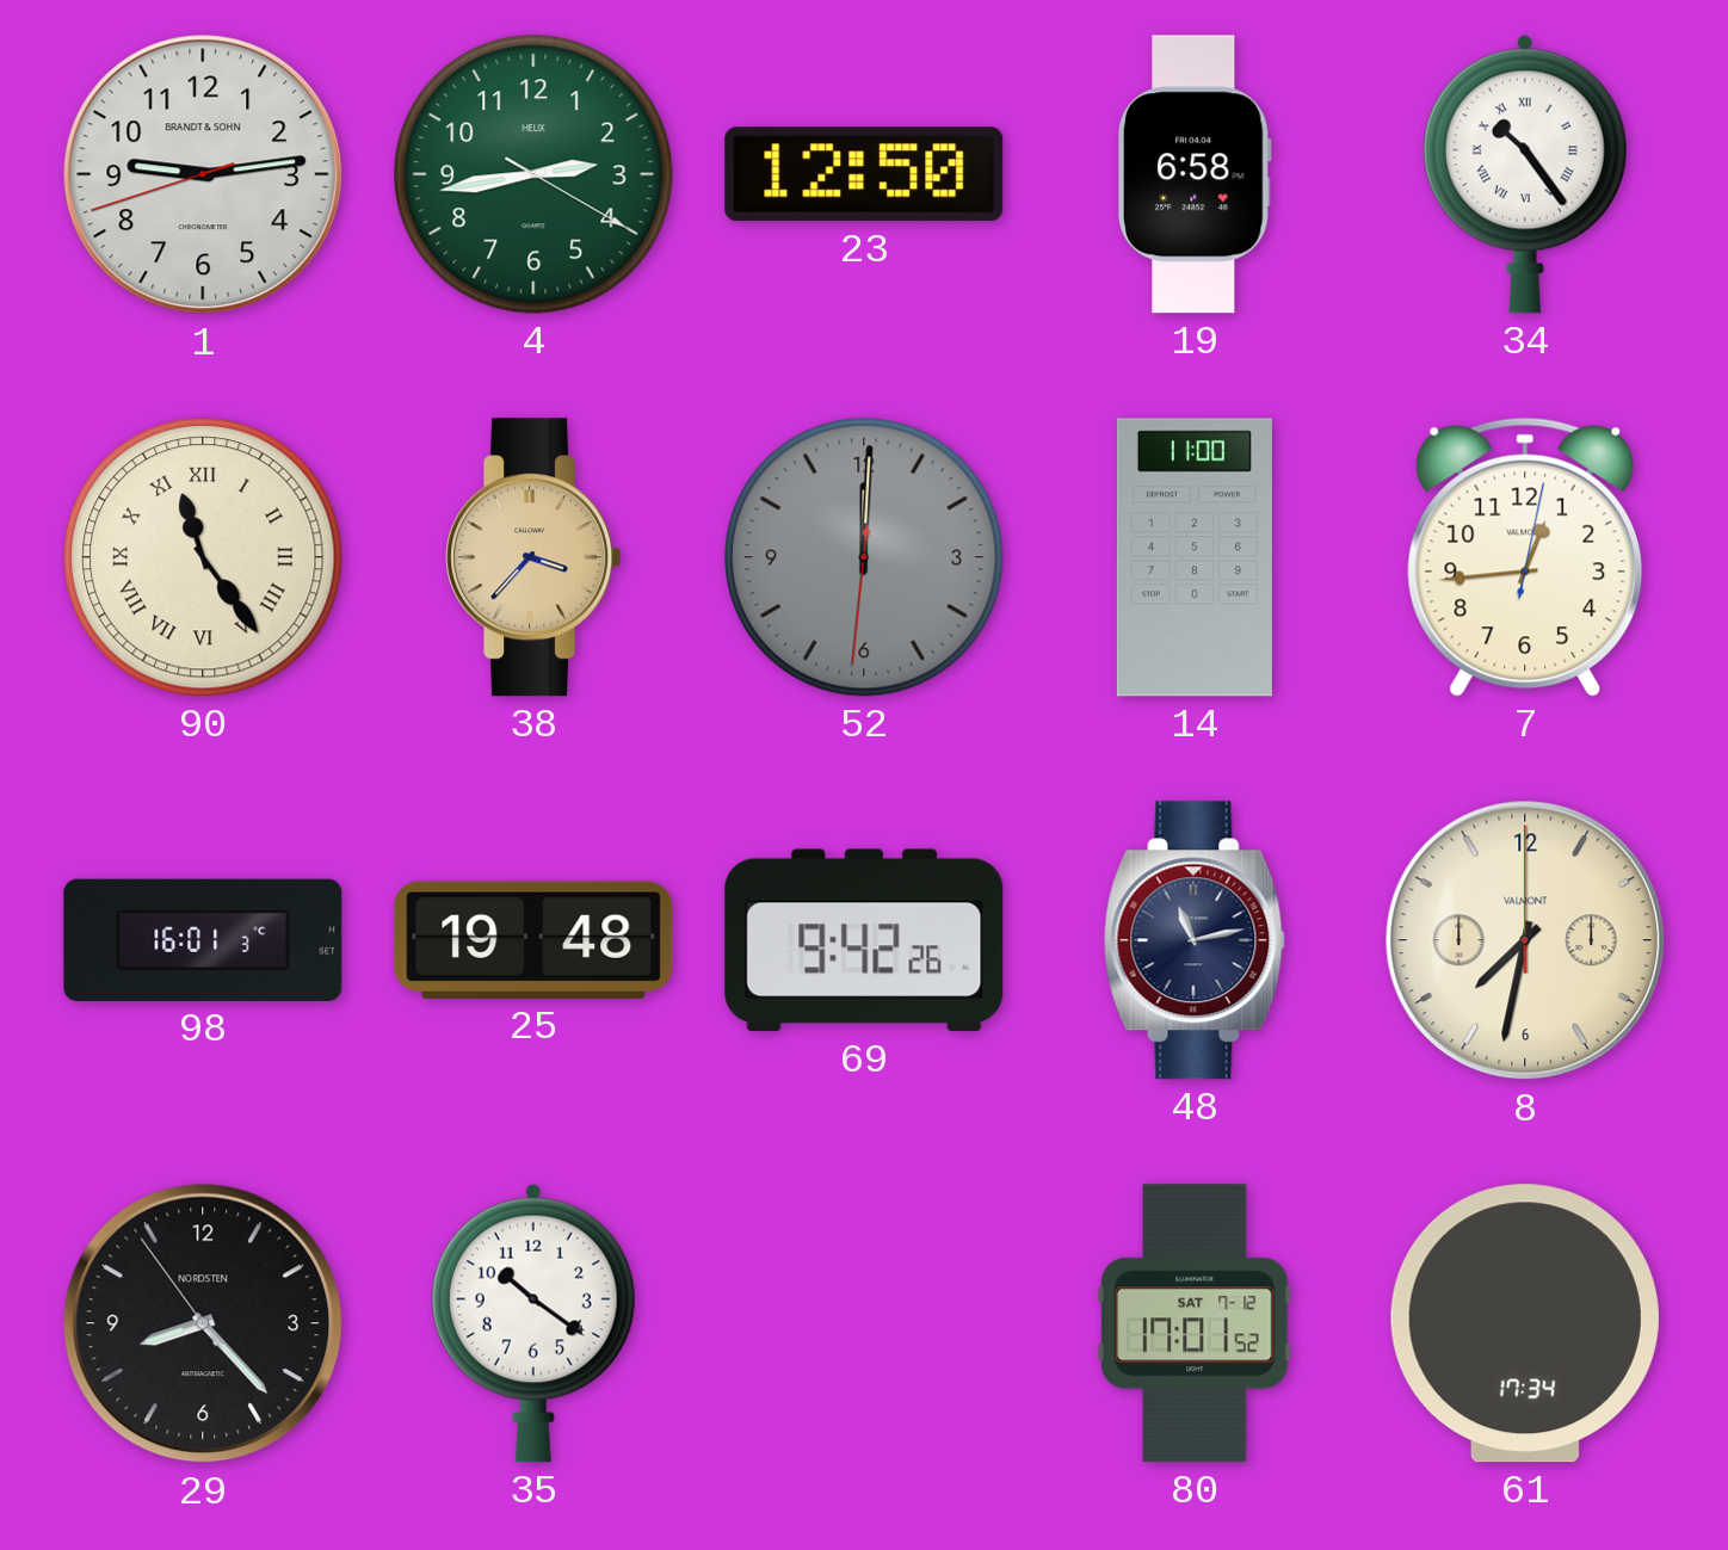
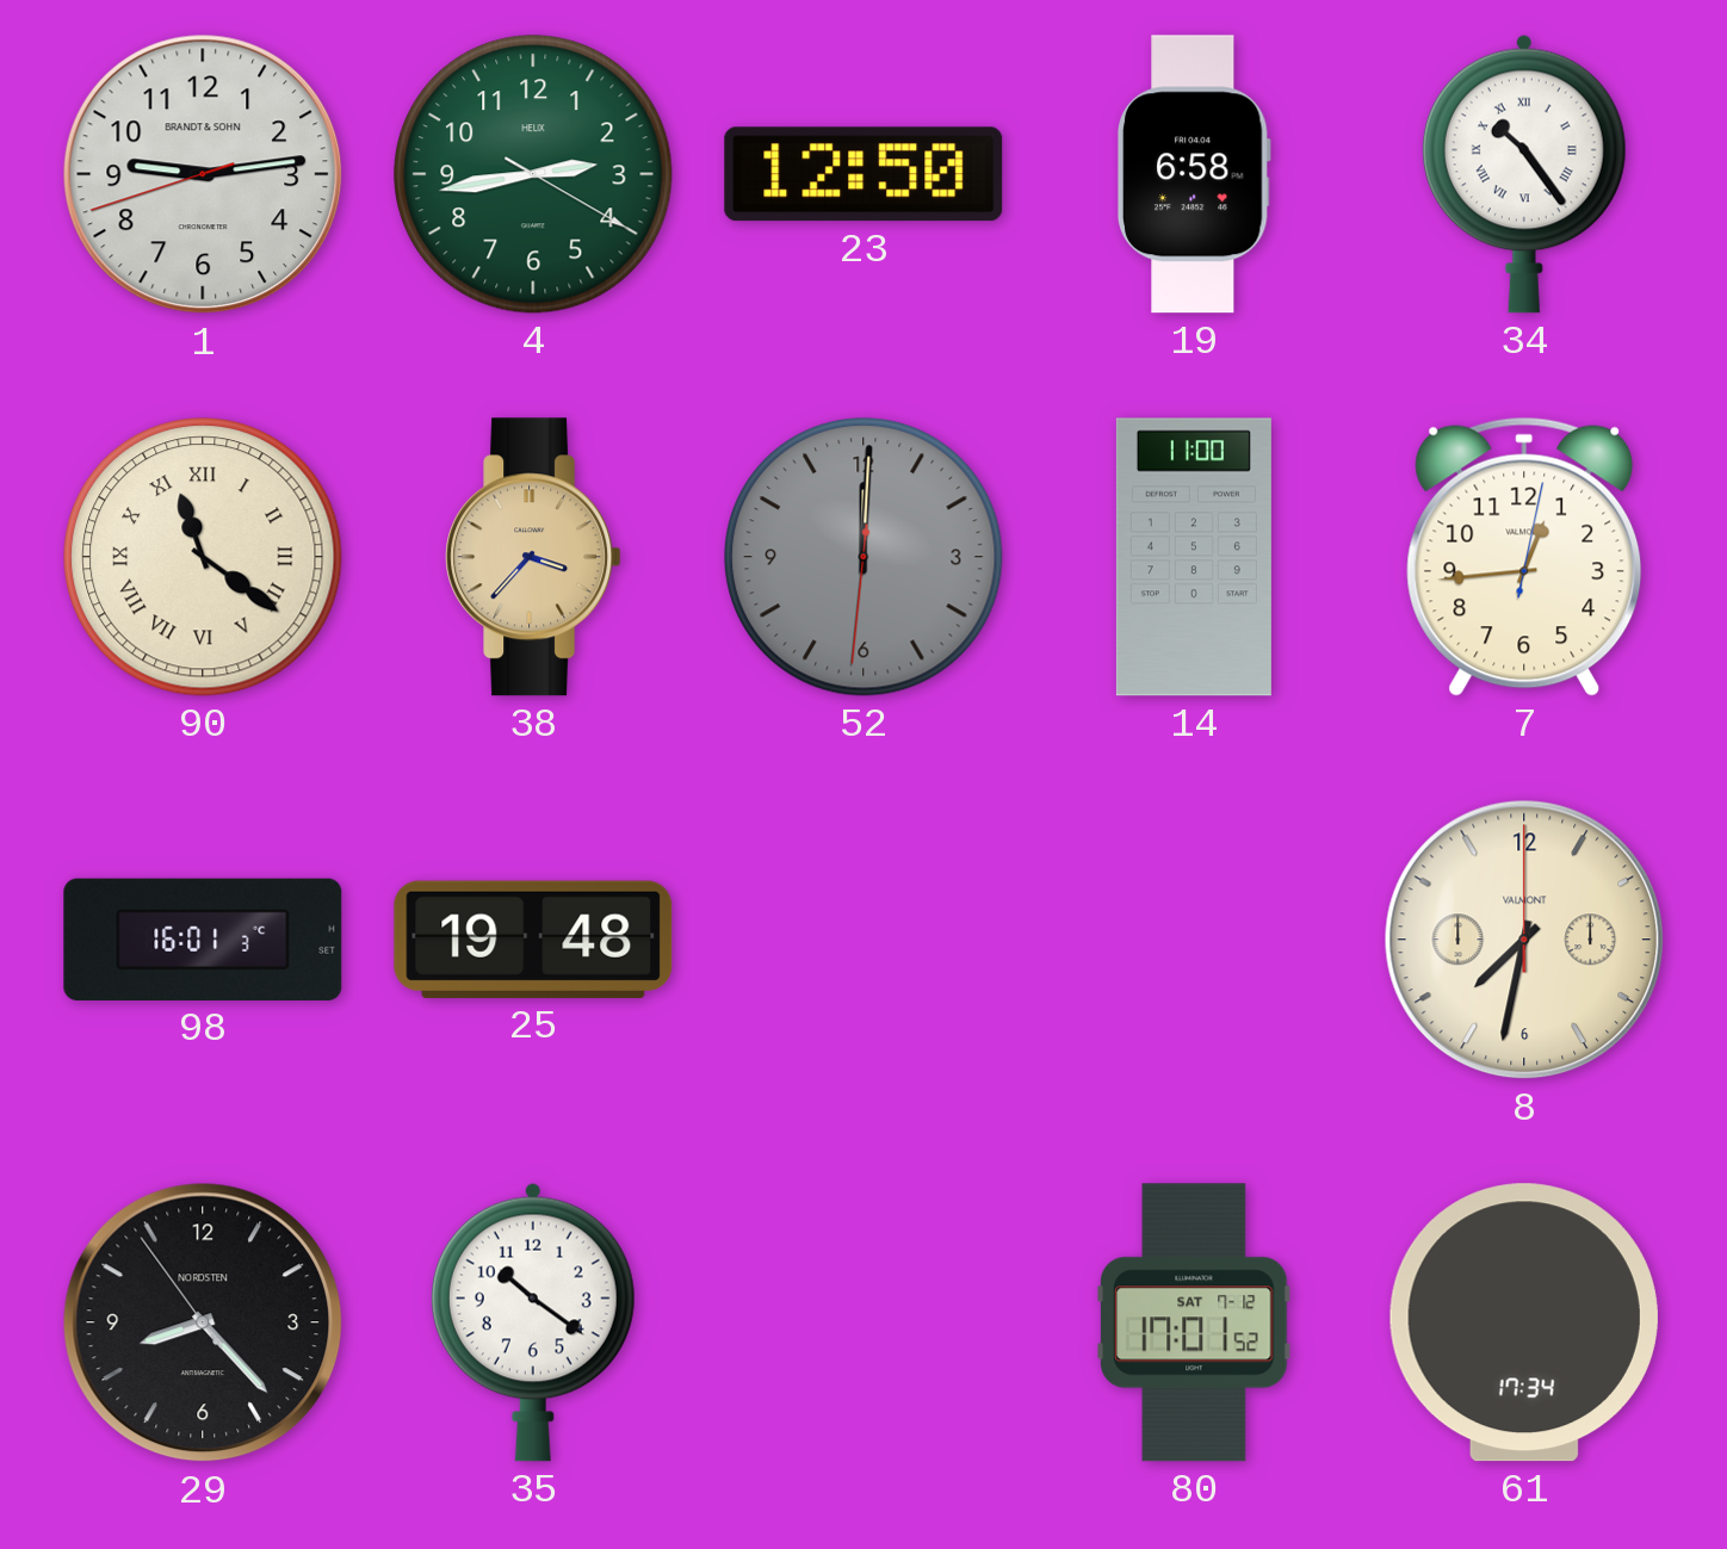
90: 11:24 -> 11:21
69: 9:42 -> none
48: 11:13 -> none
